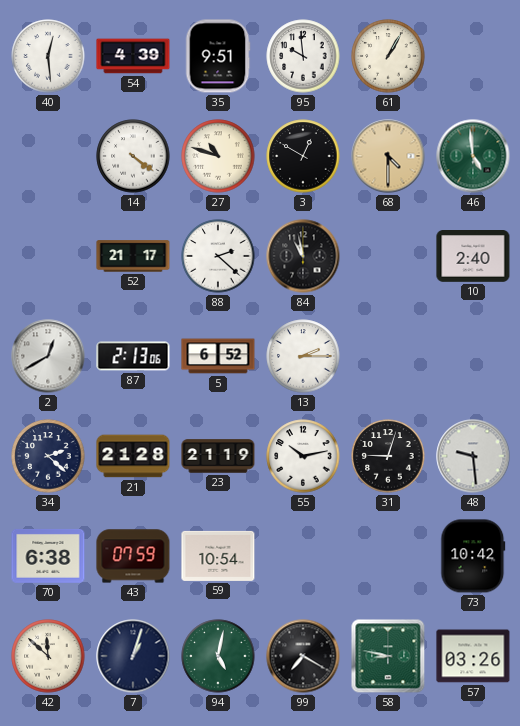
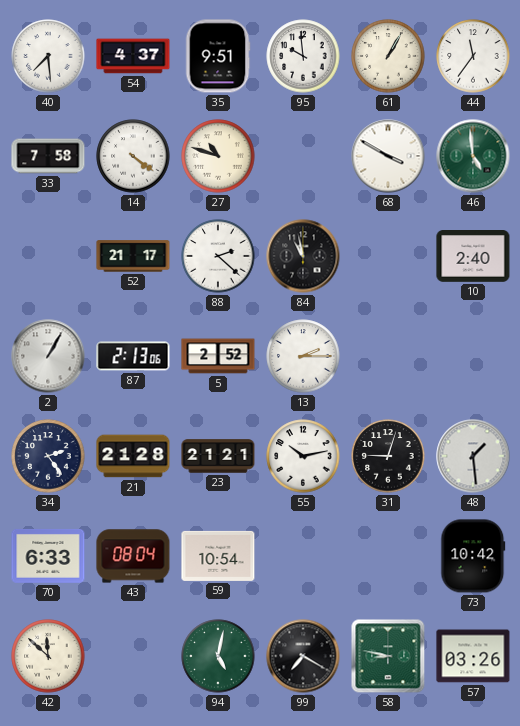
40: 12:29 -> 7:29
54: 4:39 -> 4:37
44: none -> 11:36
33: none -> 7:58
3: 12:50 -> none
68: 4:30 -> 3:50
68 dial: champagne -> white
2: 12:40 -> 1:05
5: 6:52 -> 2:52
34: 2:22 -> 2:24
23: 21:19 -> 21:21
48: 9:29 -> 1:29
70: 6:38 -> 6:33
43: 07:59 -> 08:04
7: 1:03 -> none
